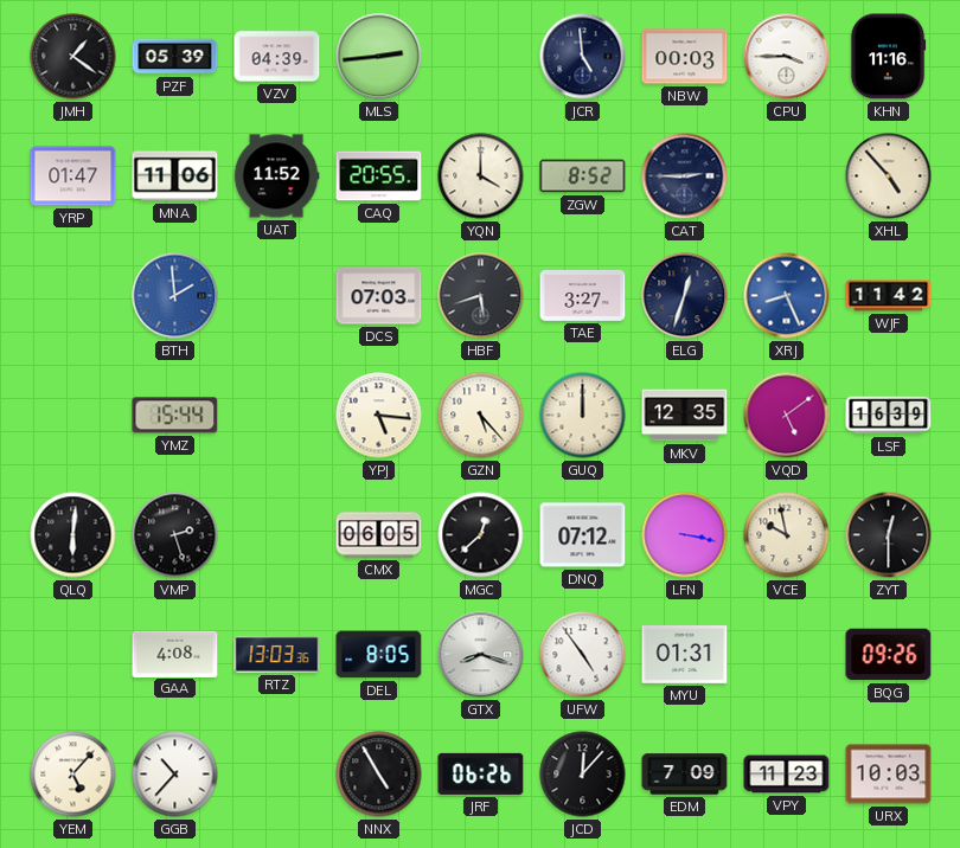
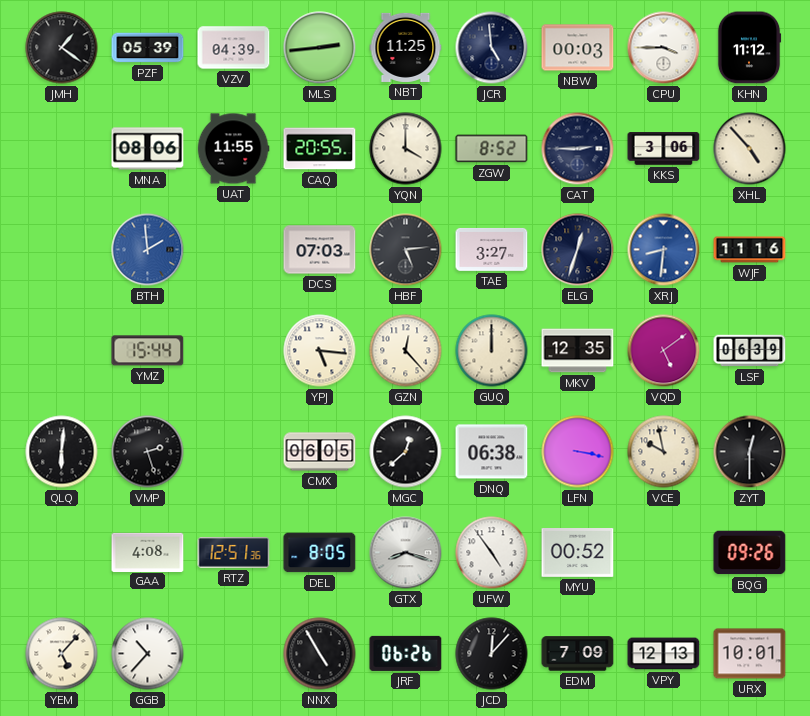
NBT: none -> 11:25
KHN: 11:16 -> 11:12
YRP: 01:47 -> none
MNA: 11:06 -> 08:06
UAT: 11:52 -> 11:55
KKS: none -> 3:06
HBF: 5:42 -> 5:14
XRJ: 8:26 -> 8:31
WJF: 11:42 -> 11:16
GZN: 5:23 -> 12:23
LSF: 16:39 -> 06:39
DNQ: 07:12 -> 06:38
RTZ: 13:03 -> 12:51
MYU: 01:31 -> 00:52
VPY: 11:23 -> 12:13
URX: 10:03 -> 10:01
